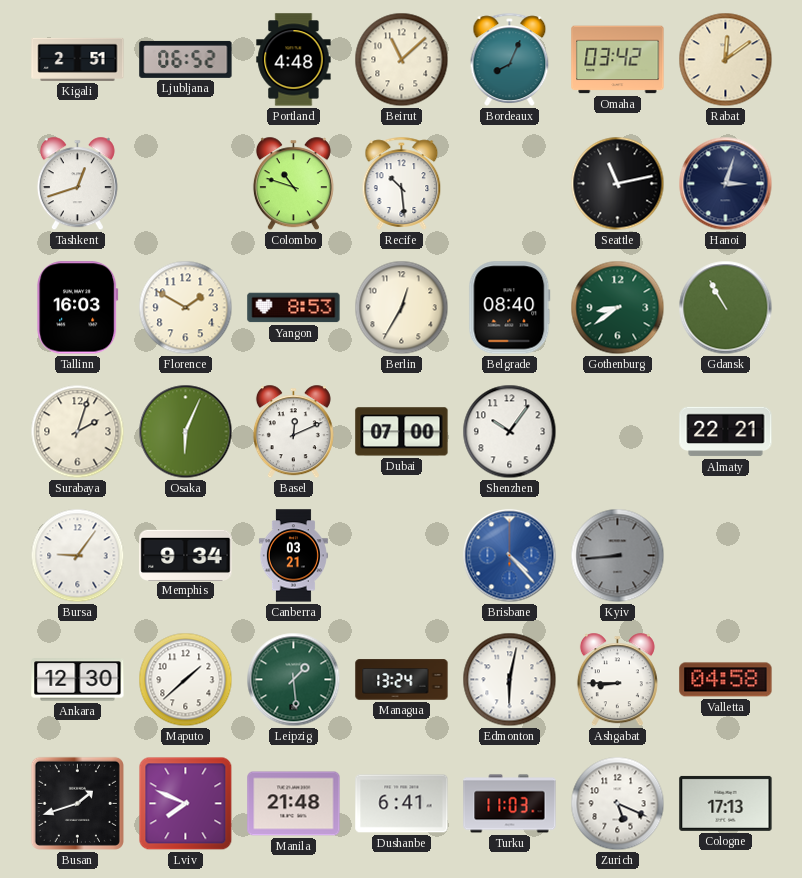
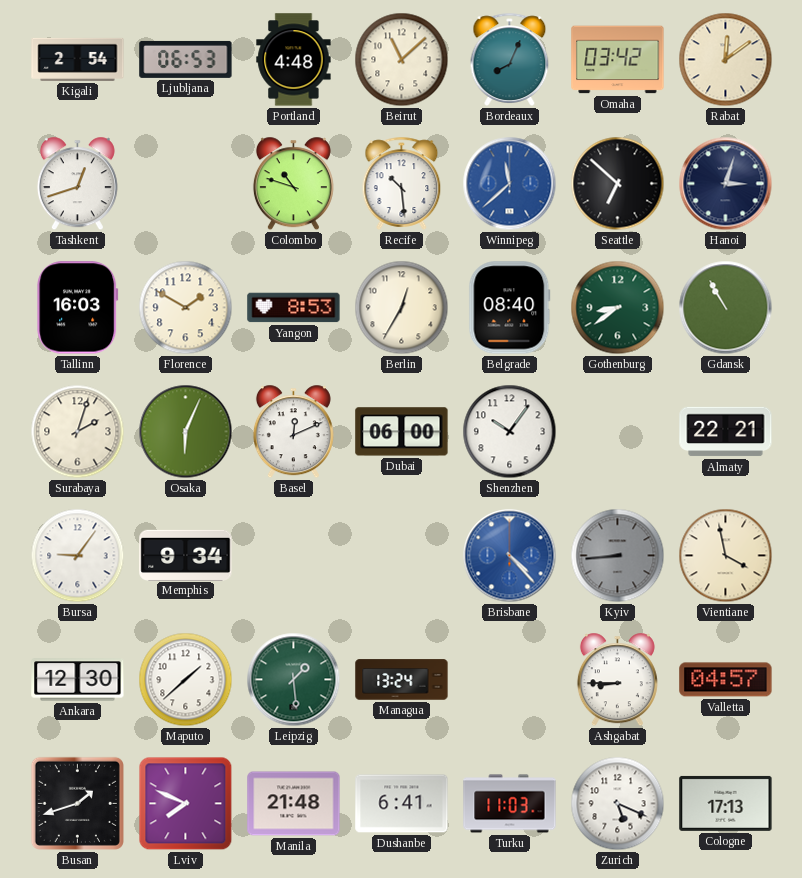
Kigali: 2:51 -> 2:54
Ljubljana: 06:52 -> 06:53
Winnipeg: none -> 11:38
Seattle: 11:13 -> 6:52
Dubai: 07:00 -> 06:00
Canberra: 03:21 -> none
Vientiane: none -> 3:58
Edmonton: 6:02 -> none
Valletta: 04:58 -> 04:57
